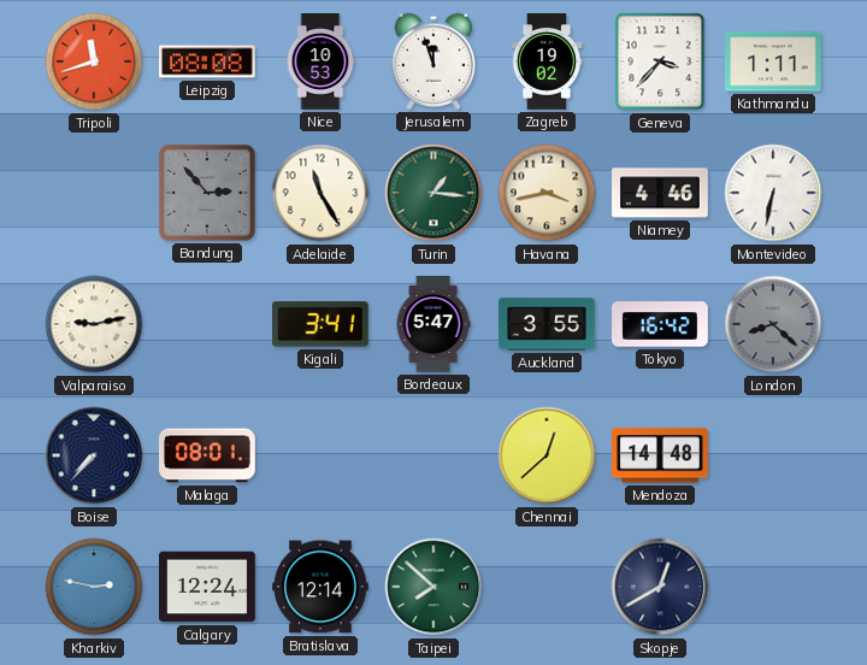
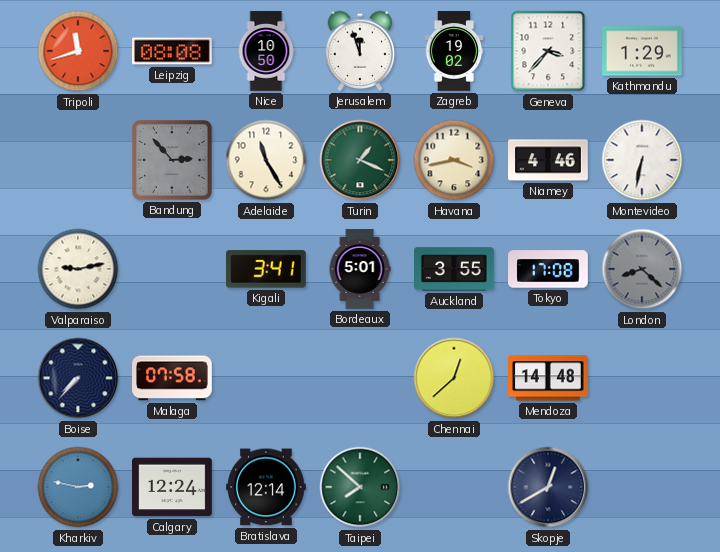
Nice: 10:53 -> 10:50
Kathmandu: 1:11 -> 1:29
Turin: 1:16 -> 1:19
Bordeaux: 5:47 -> 5:01
Tokyo: 16:42 -> 17:08
Malaga: 08:01 -> 07:58
